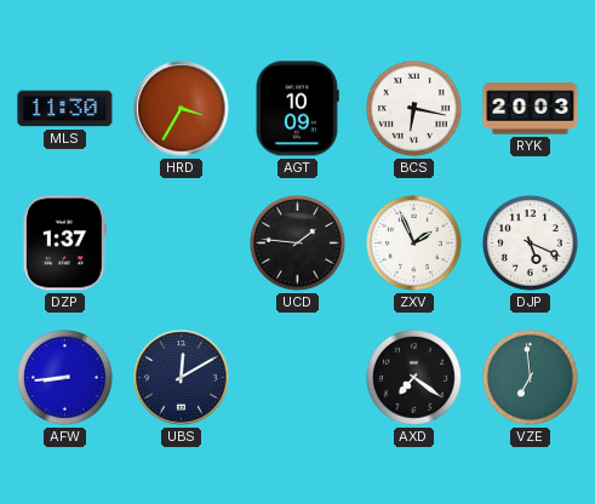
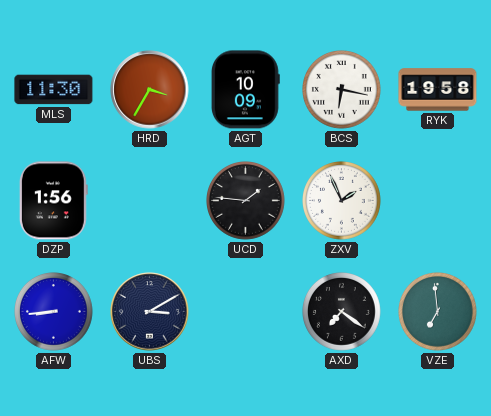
RYK: 20:03 -> 19:58
DZP: 1:37 -> 1:56
DJP: 5:19 -> none
UBS: 12:10 -> 3:10
